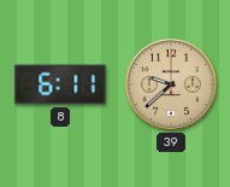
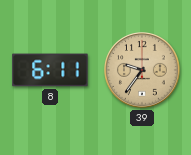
39: 9:38 -> 9:36
